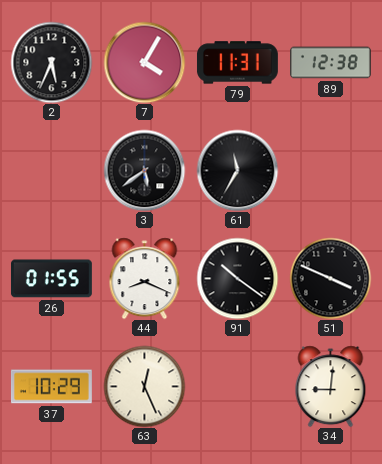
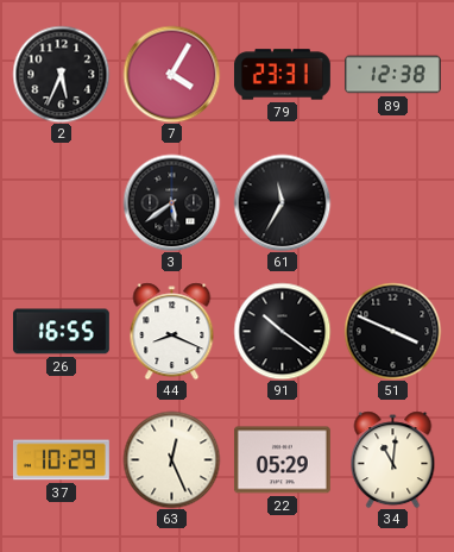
79: 11:31 -> 23:31
26: 01:55 -> 16:55
22: none -> 05:29
34: 9:01 -> 11:01
